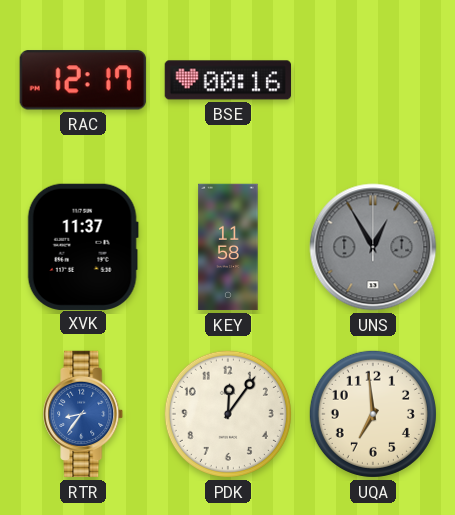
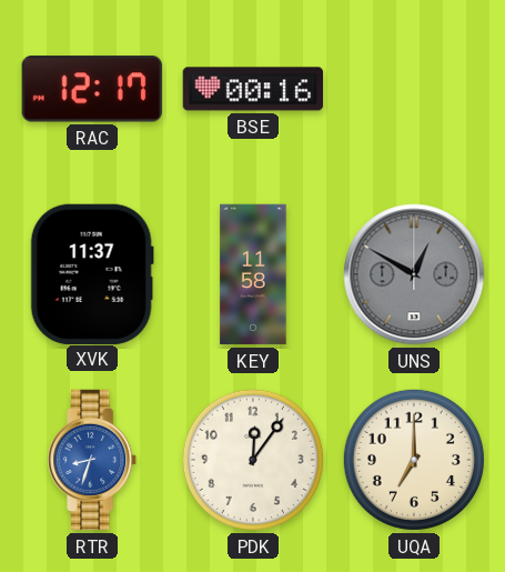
UNS: 12:55 -> 12:50
RTR: 8:36 -> 8:33
UQA: 6:59 -> 7:00
